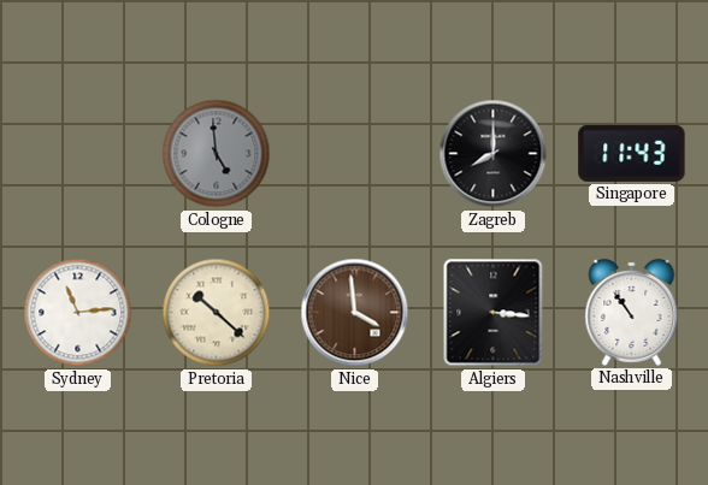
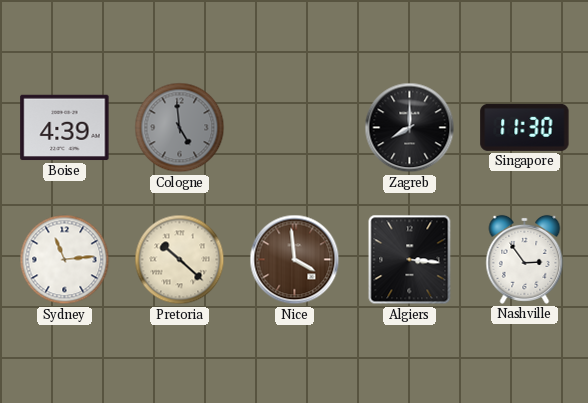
Boise: none -> 4:39
Singapore: 11:43 -> 11:30
Nashville: 10:54 -> 2:54
